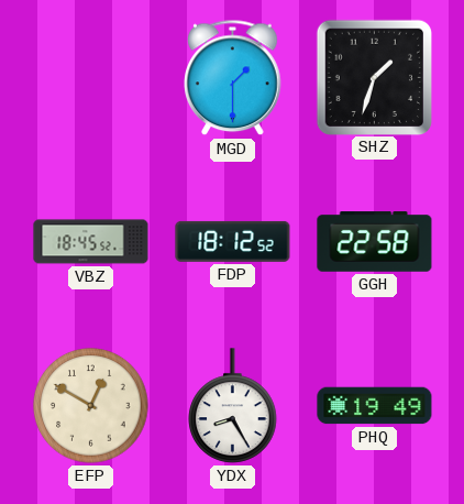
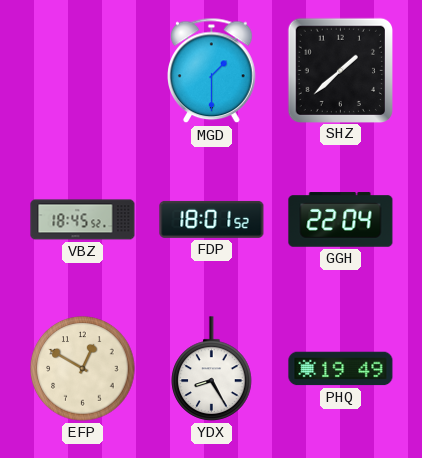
SHZ: 1:33 -> 1:38
FDP: 18:12 -> 18:01
GGH: 22:58 -> 22:04
